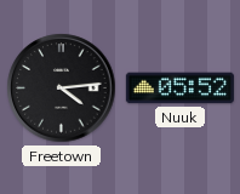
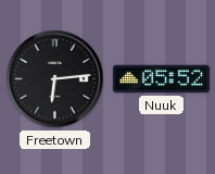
Freetown: 4:14 -> 6:14
